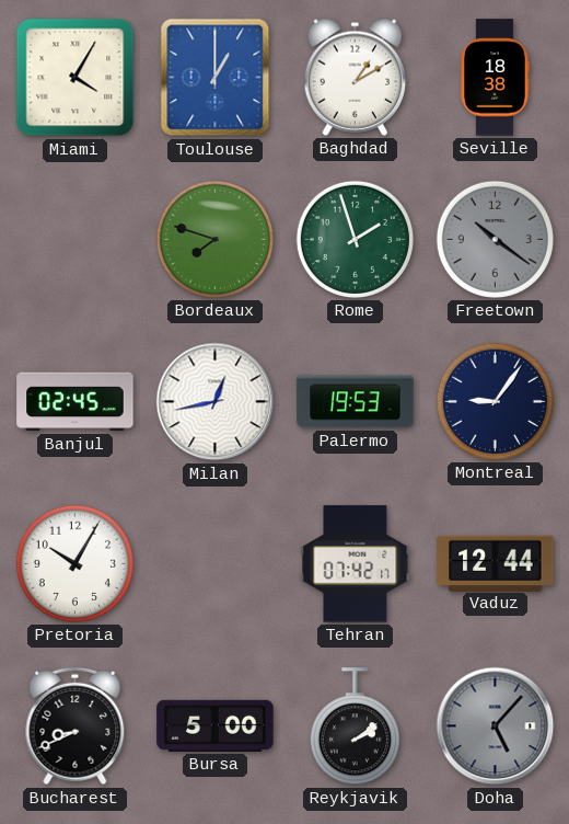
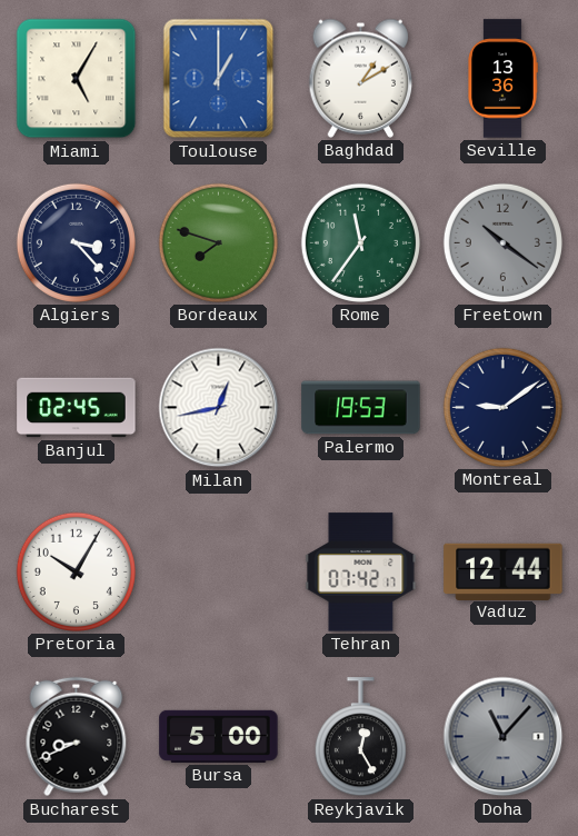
Miami: 4:05 -> 5:05
Seville: 18:38 -> 13:36
Algiers: none -> 3:23
Rome: 1:57 -> 11:36
Montreal: 9:06 -> 9:09
Reykjavik: 2:09 -> 12:25
Doha: 5:07 -> 11:07
